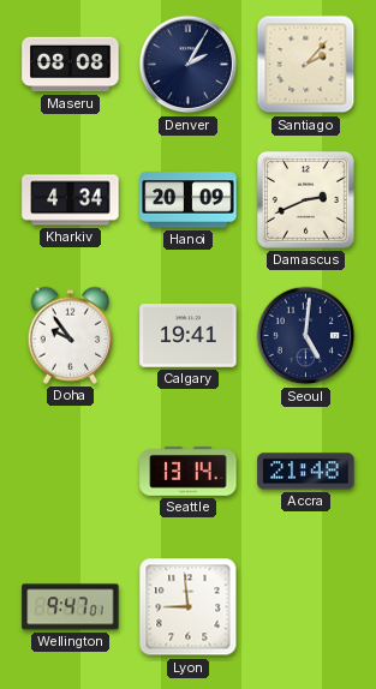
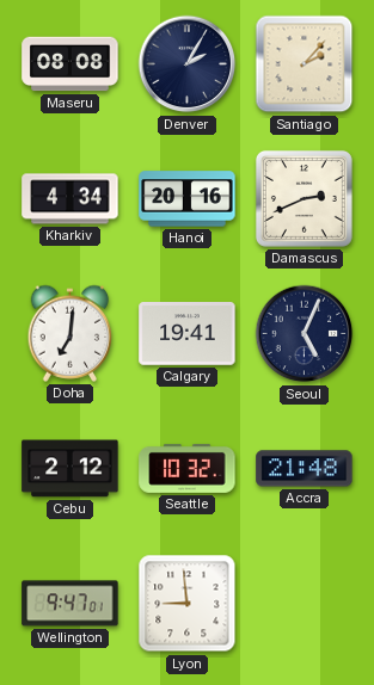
Hanoi: 20:09 -> 20:16
Doha: 9:54 -> 7:01
Seoul: 5:01 -> 5:04
Cebu: none -> 2:12
Seattle: 13:14 -> 10:32
